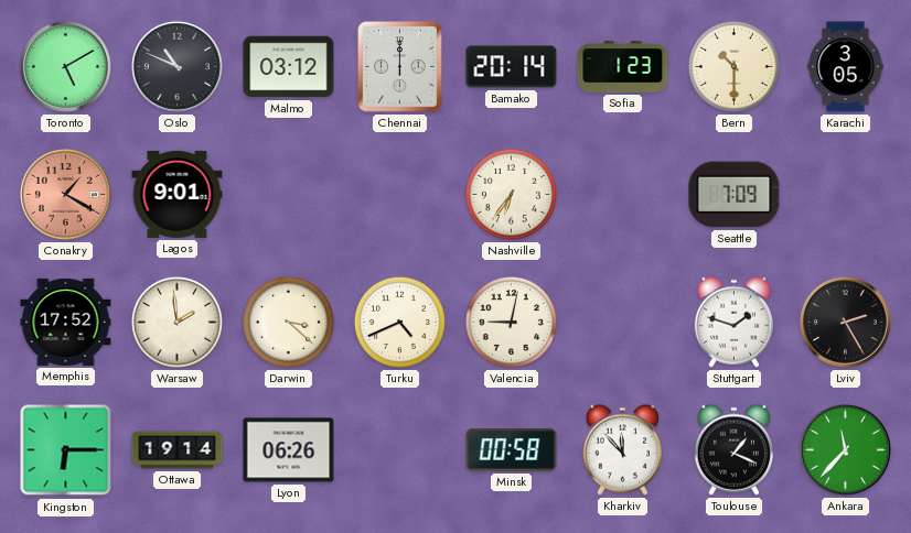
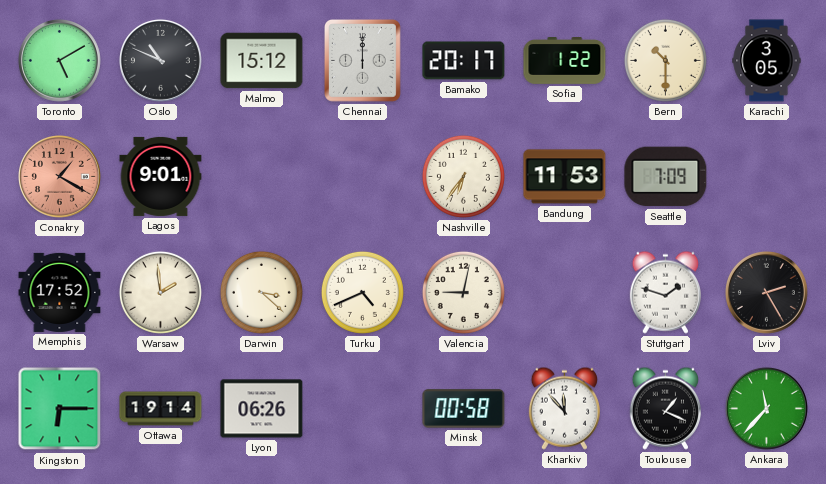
Malmo: 03:12 -> 15:12
Bamako: 20:14 -> 20:17
Sofia: 1:23 -> 1:22
Bandung: none -> 11:53
